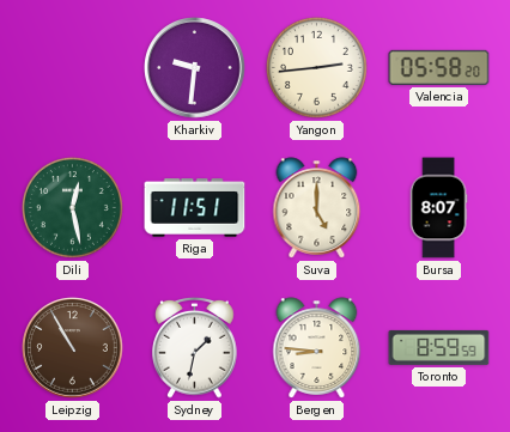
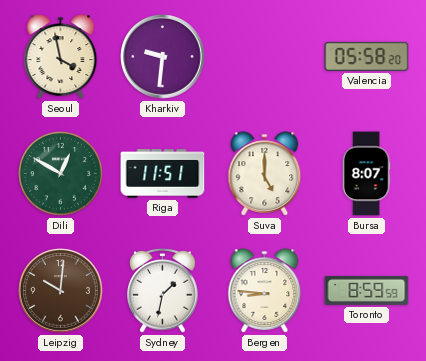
Seoul: none -> 3:58
Yangon: 2:44 -> none
Dili: 12:28 -> 12:50
Leipzig: 10:55 -> 10:01
